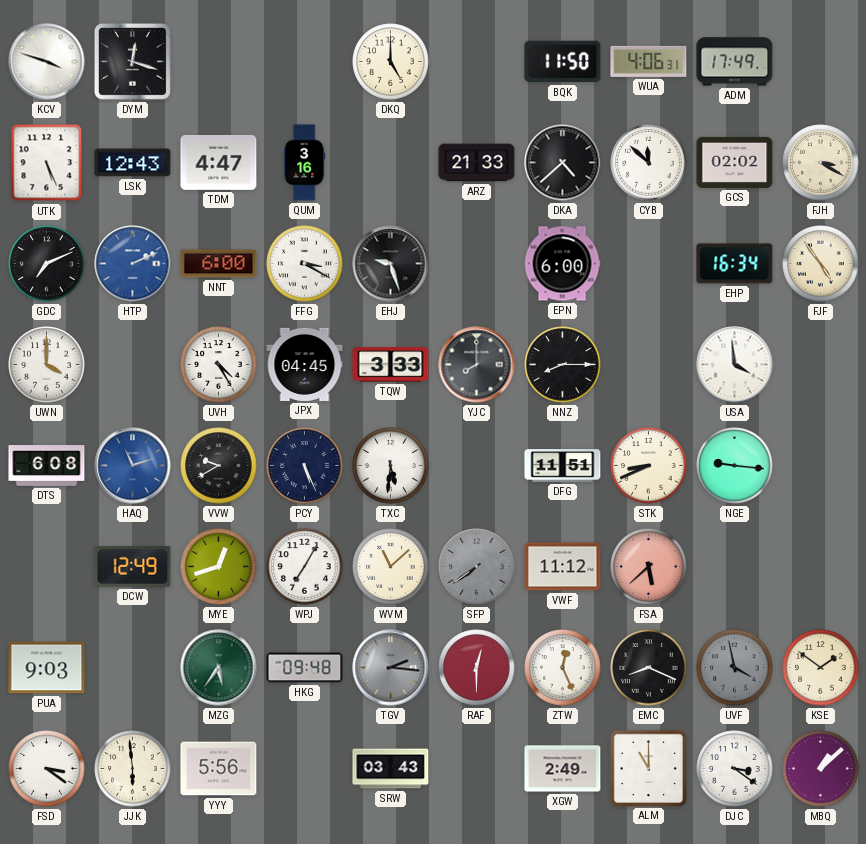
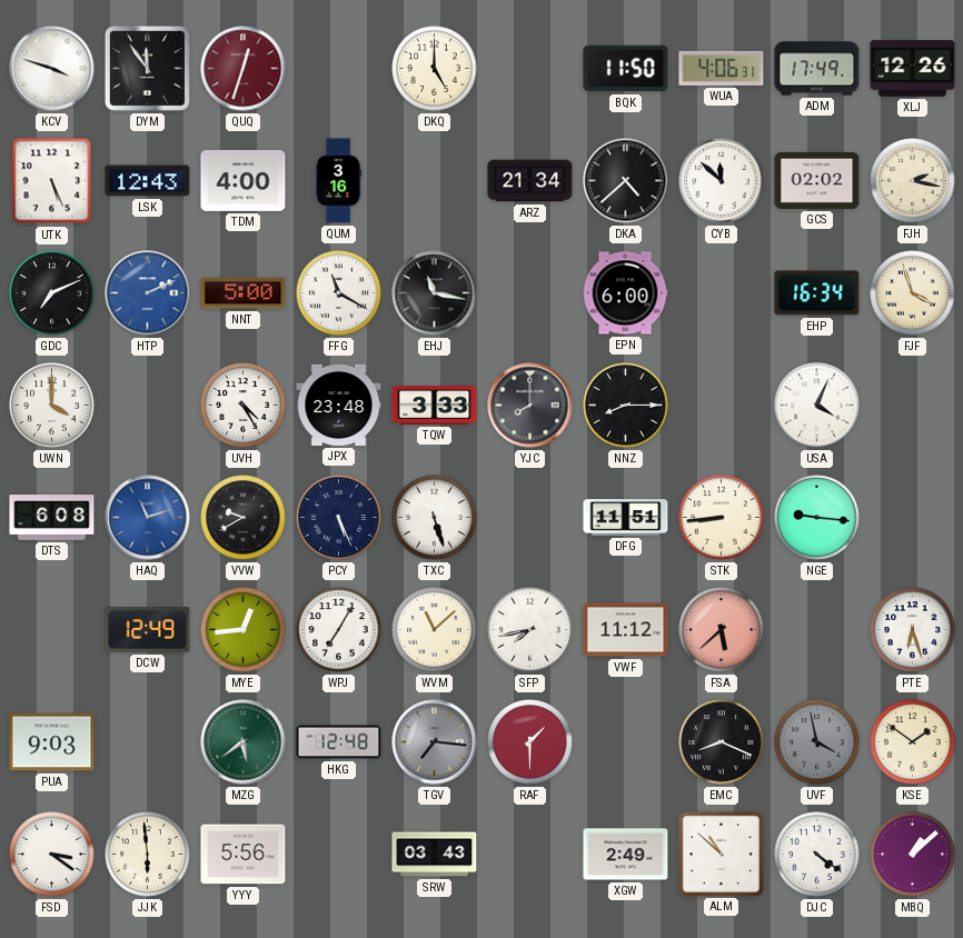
DYM: 12:18 -> 11:54
QUQ: none -> 12:33
XLJ: none -> 12:26
TDM: 4:47 -> 4:00
ARZ: 21:33 -> 21:34
FJH: 3:20 -> 2:17
NNT: 6:00 -> 5:00
FFG: 3:20 -> 11:20
EHJ: 9:27 -> 11:17
FJF: 4:54 -> 3:57
JPX: 04:45 -> 23:48
USA: 3:59 -> 4:04
TXC: 5:31 -> 5:27
STK: 8:41 -> 8:44
MYE: 12:42 -> 12:44
SFP: 7:39 -> 7:43
SFP dial: grey -> white
PTE: none -> 6:27
MZG: 5:36 -> 5:39
HKG: 09:48 -> 12:48
TGV: 2:16 -> 7:16
RAF: 12:30 -> 1:30
ZTW: 12:26 -> none
ALM: 11:00 -> 10:52
DJC: 3:21 -> 4:21
